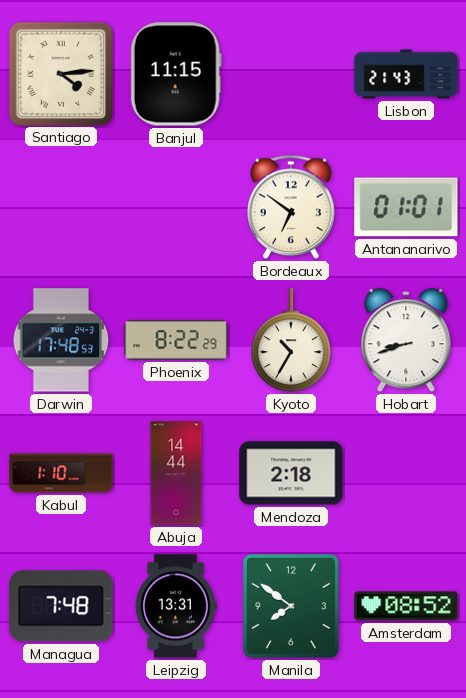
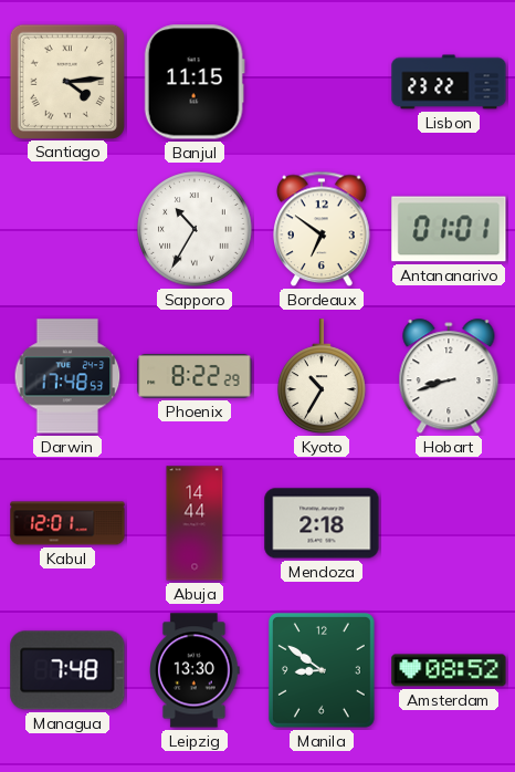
Lisbon: 21:43 -> 23:22
Sapporo: none -> 10:35
Kabul: 1:10 -> 12:01
Leipzig: 13:31 -> 13:30
Manila: 7:51 -> 8:51
